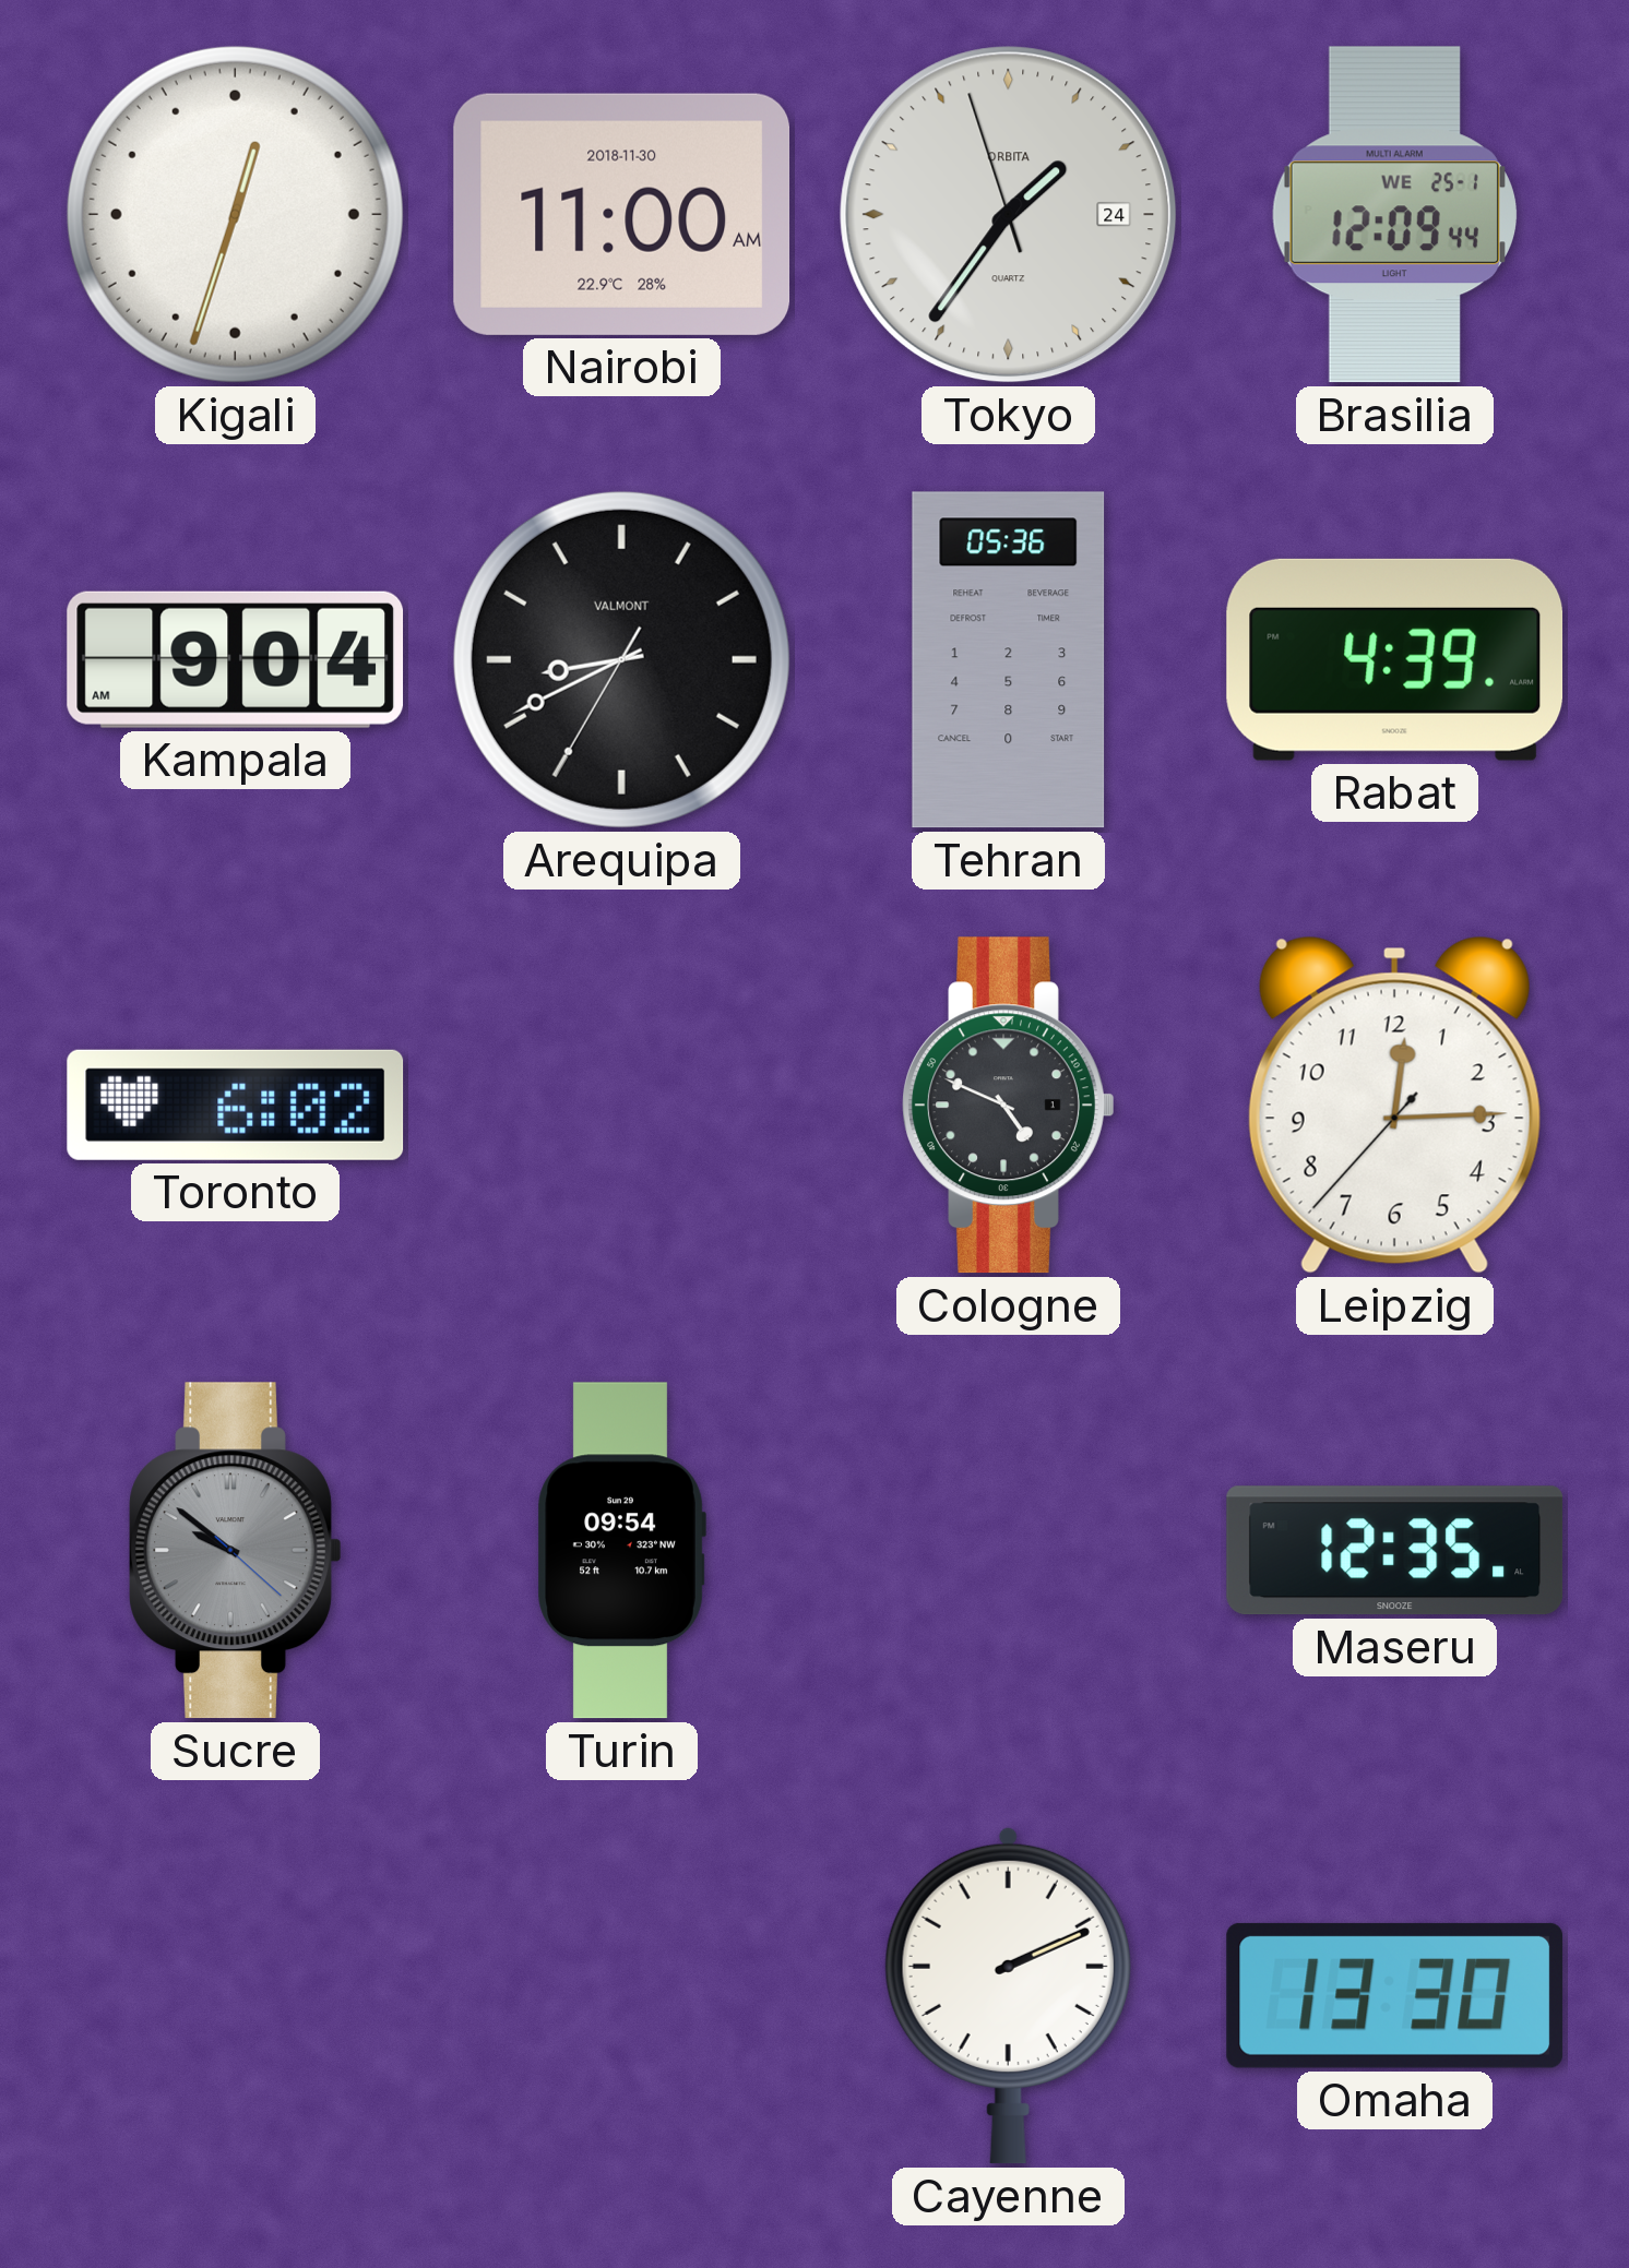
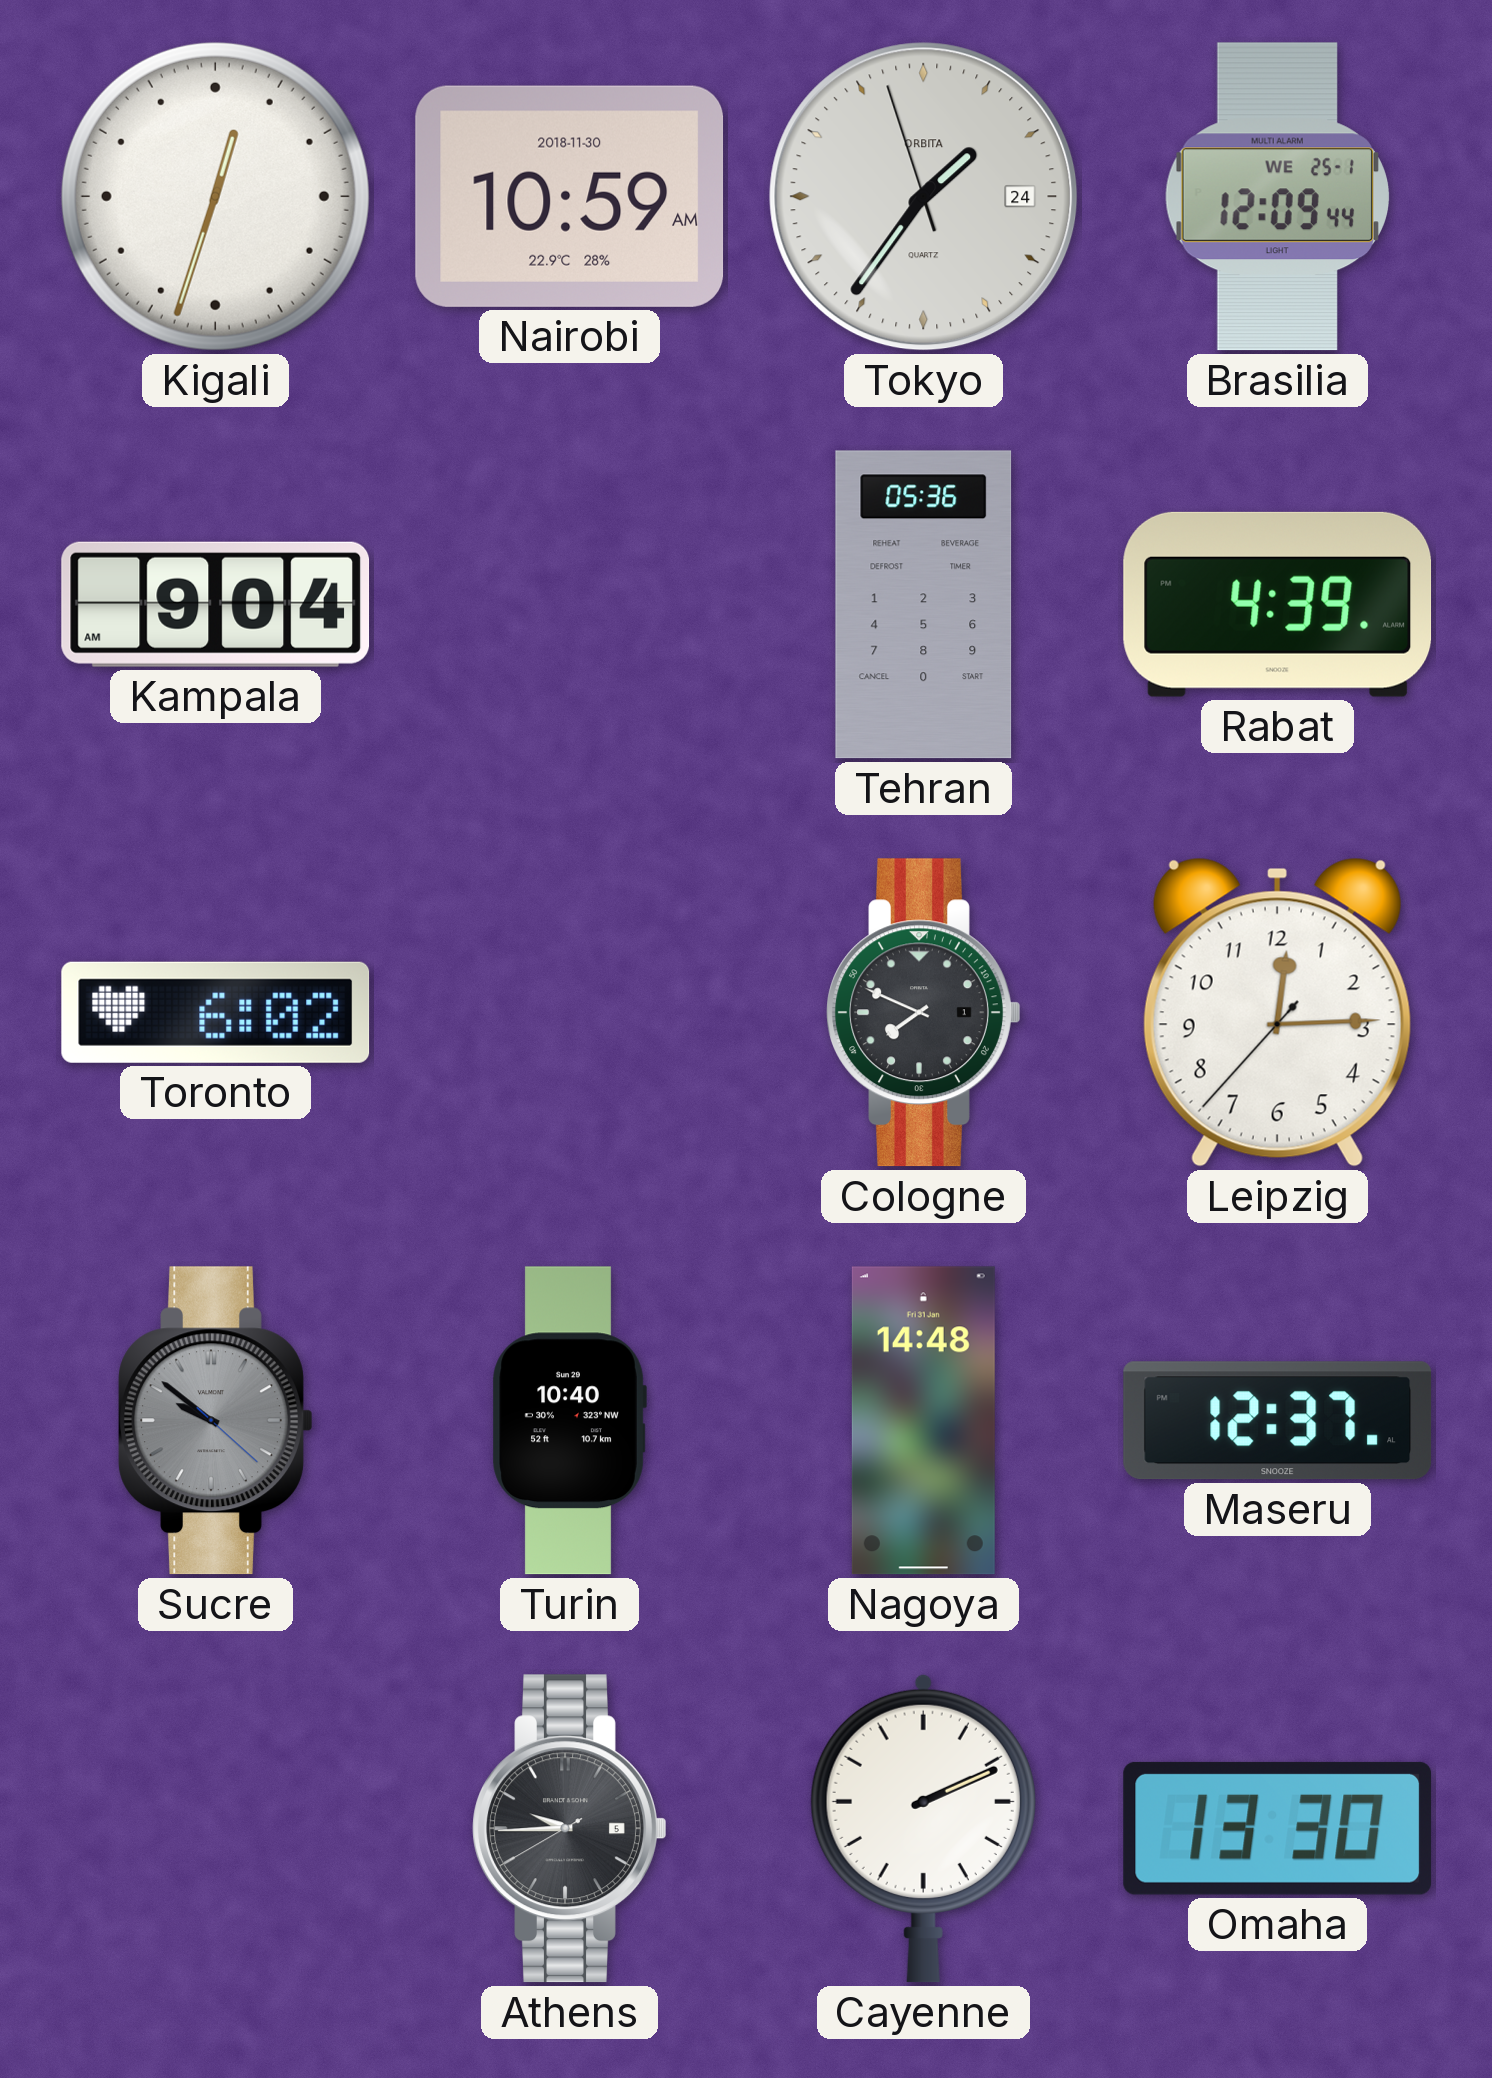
Nairobi: 11:00 -> 10:59
Arequipa: 8:40 -> none
Cologne: 4:49 -> 7:49
Turin: 09:54 -> 10:40
Nagoya: none -> 14:48
Maseru: 12:35 -> 12:37
Athens: none -> 9:44
